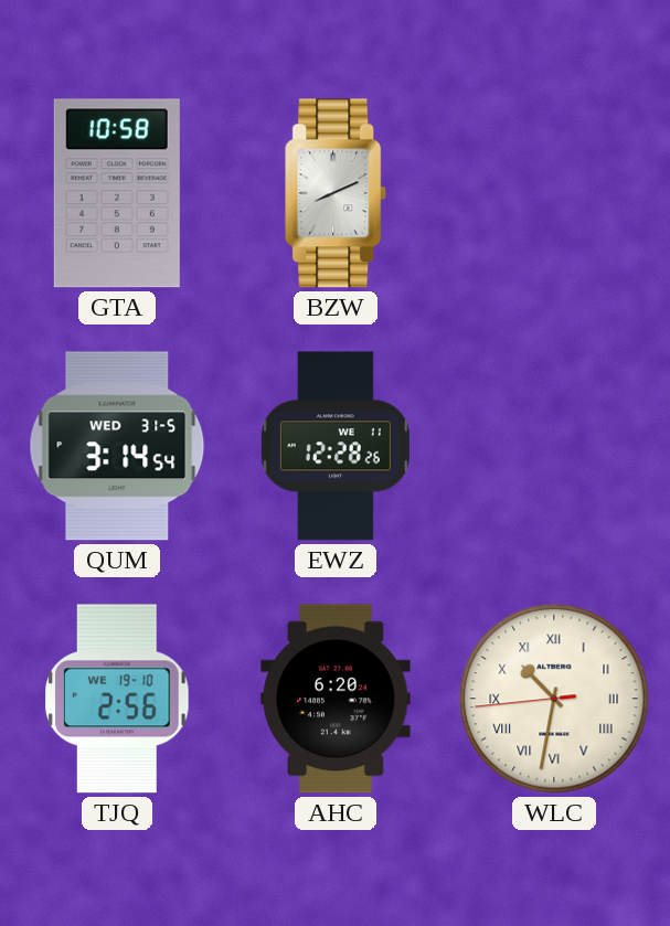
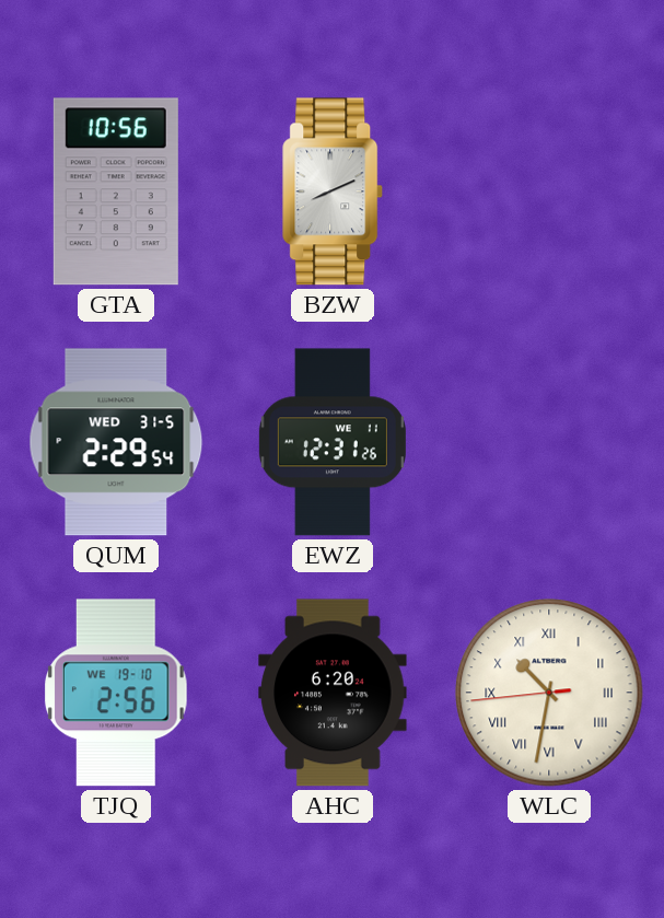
GTA: 10:58 -> 10:56
QUM: 3:14 -> 2:29
EWZ: 12:28 -> 12:31
